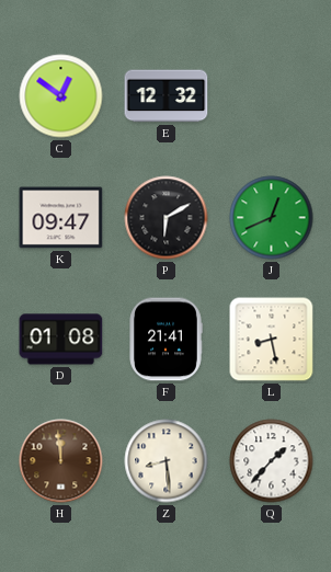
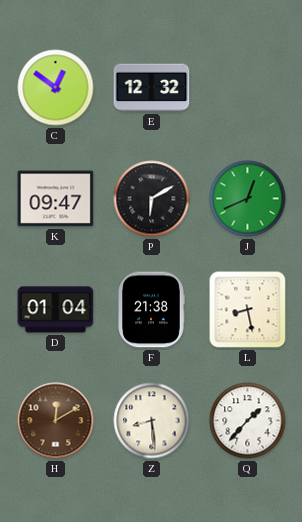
D: 01:08 -> 01:04
F: 21:41 -> 21:38
H: 11:59 -> 12:10
